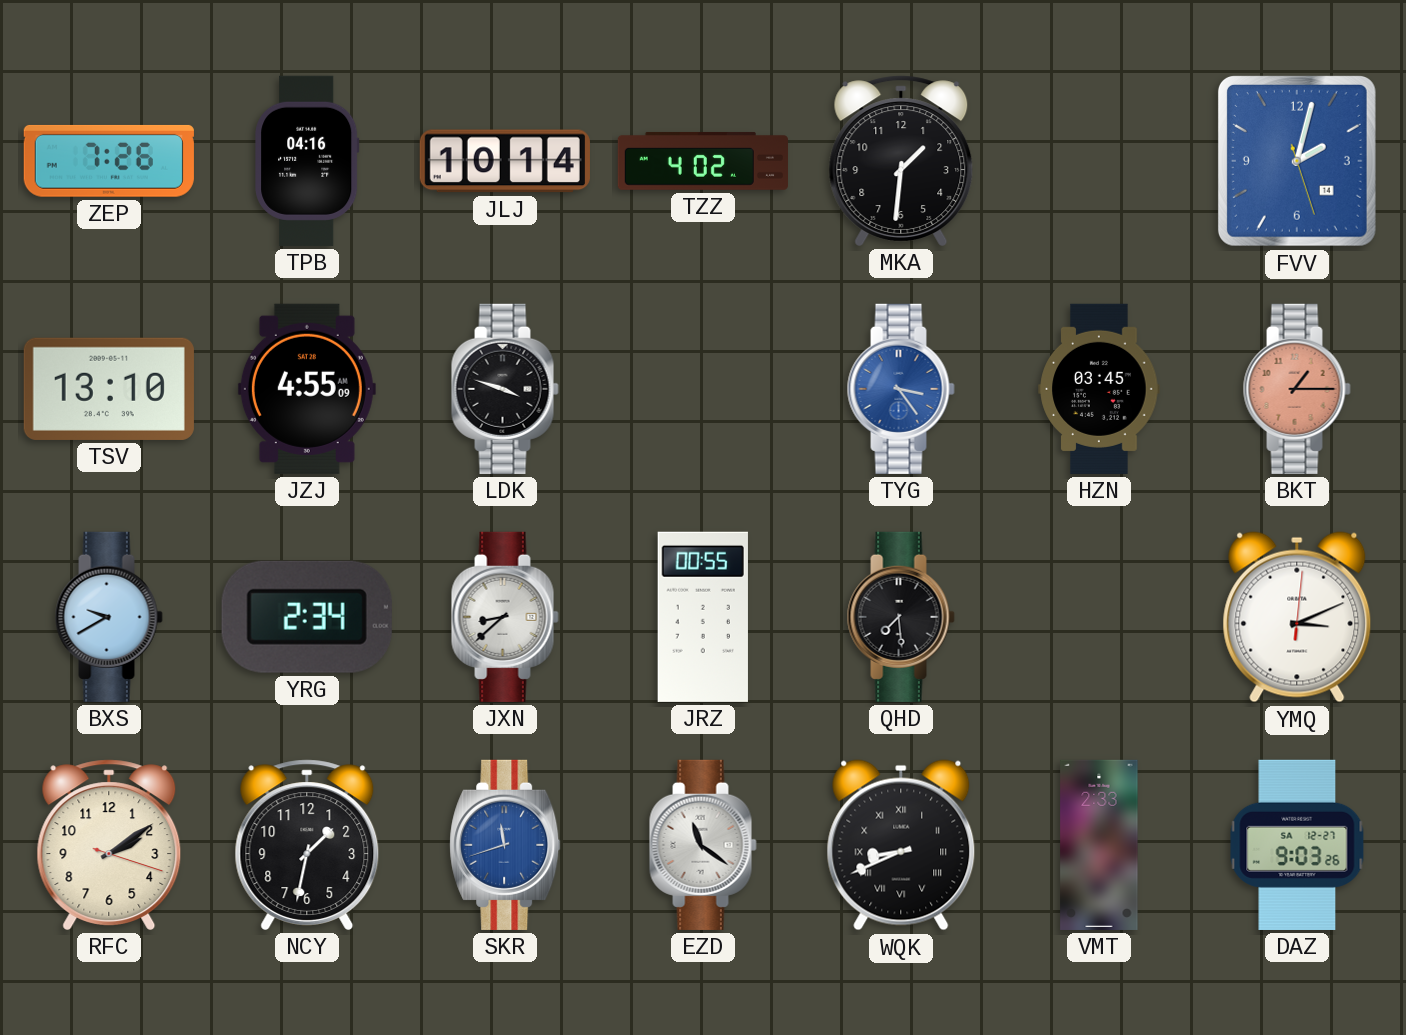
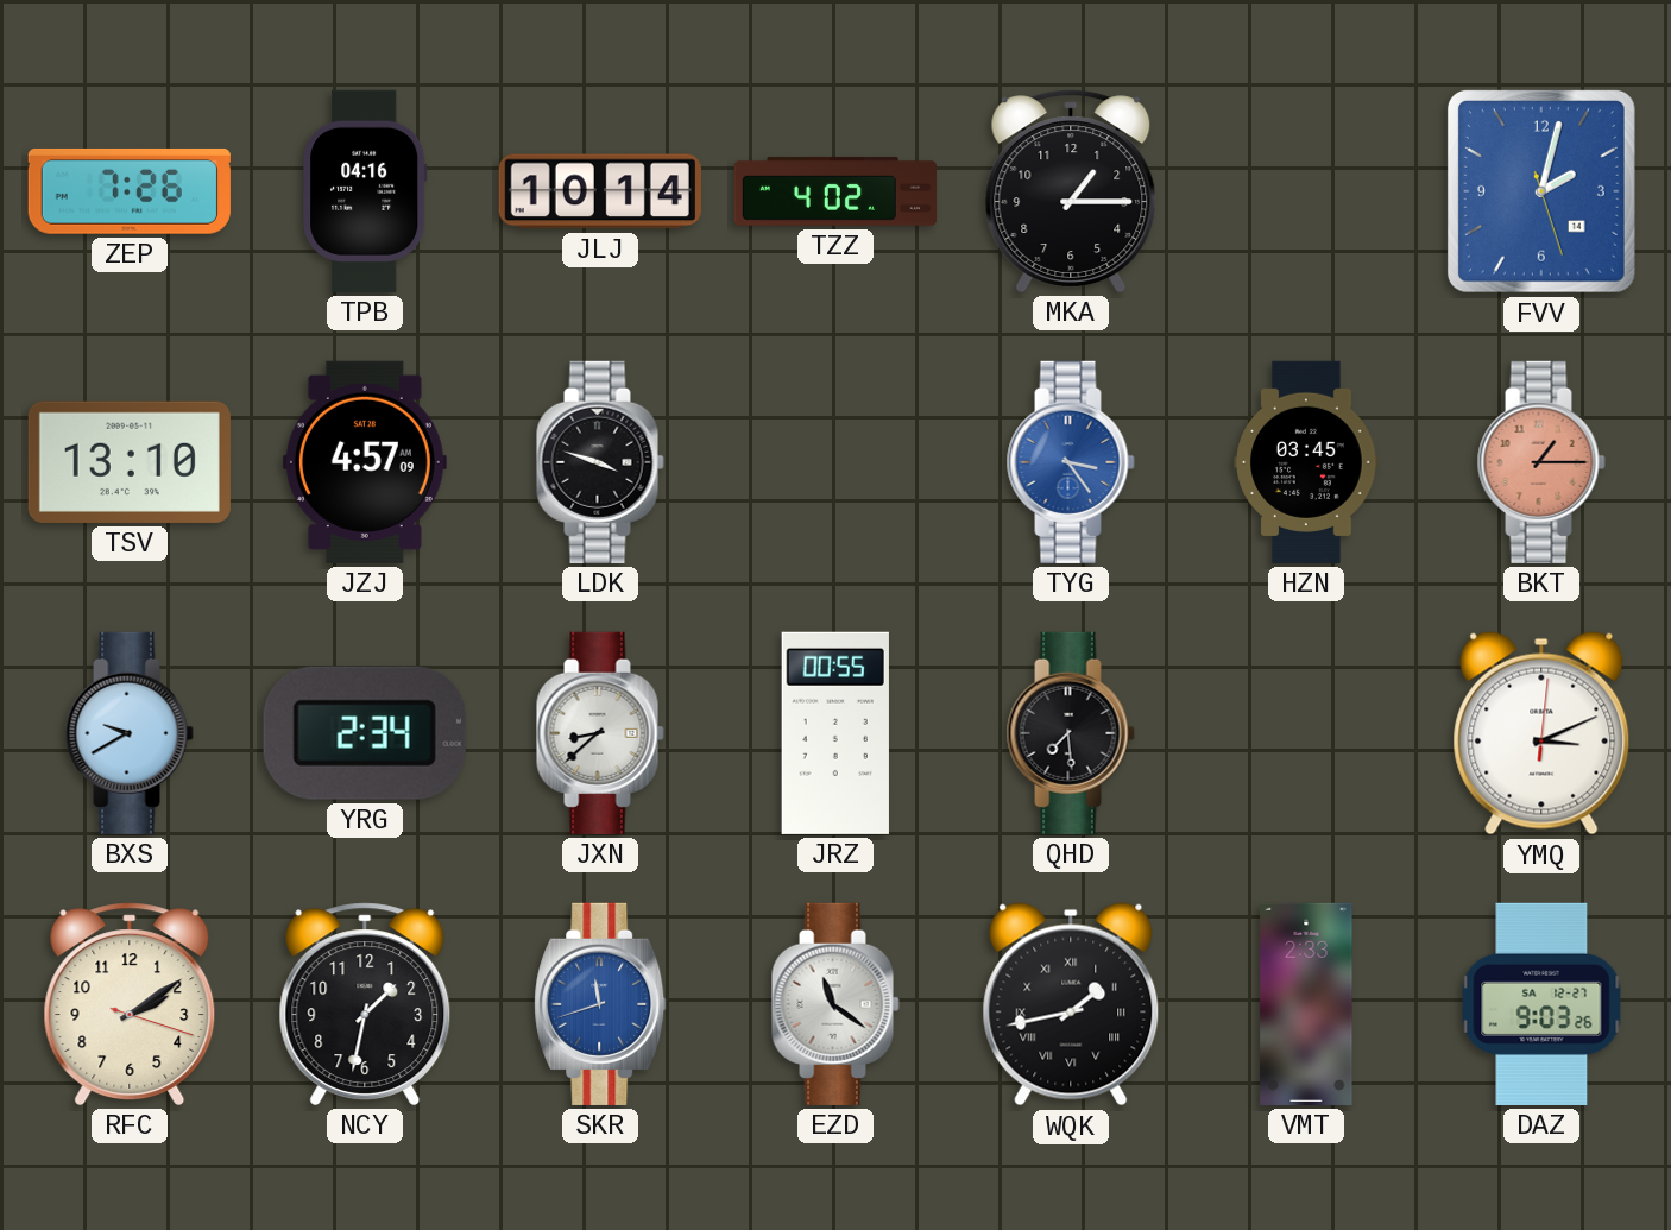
MKA: 1:31 -> 1:15
JZJ: 4:55 -> 4:57
WQK: 8:41 -> 1:43
